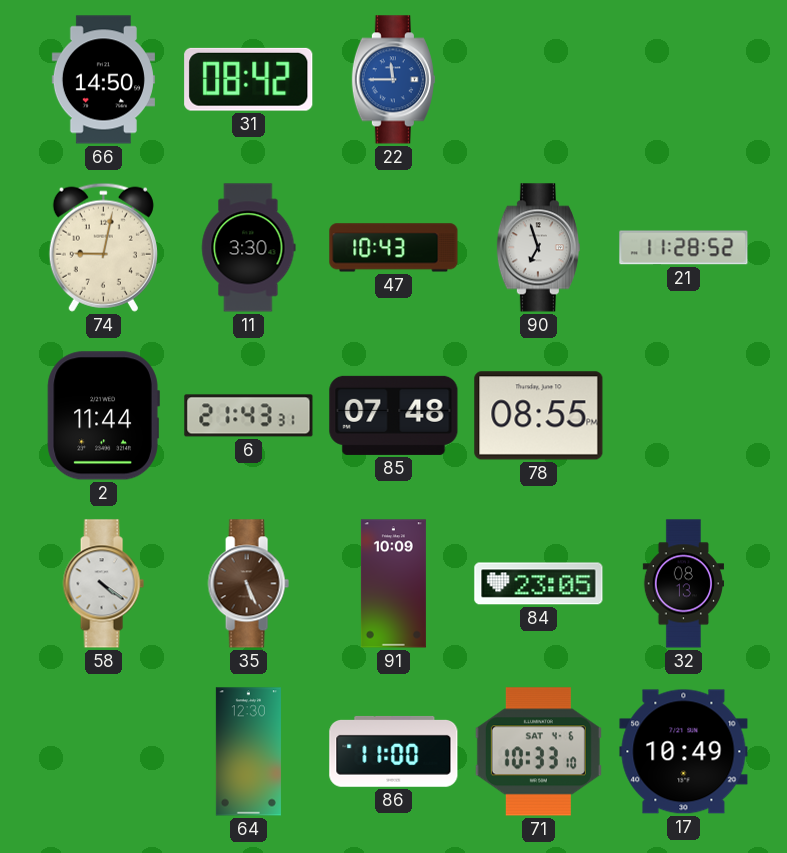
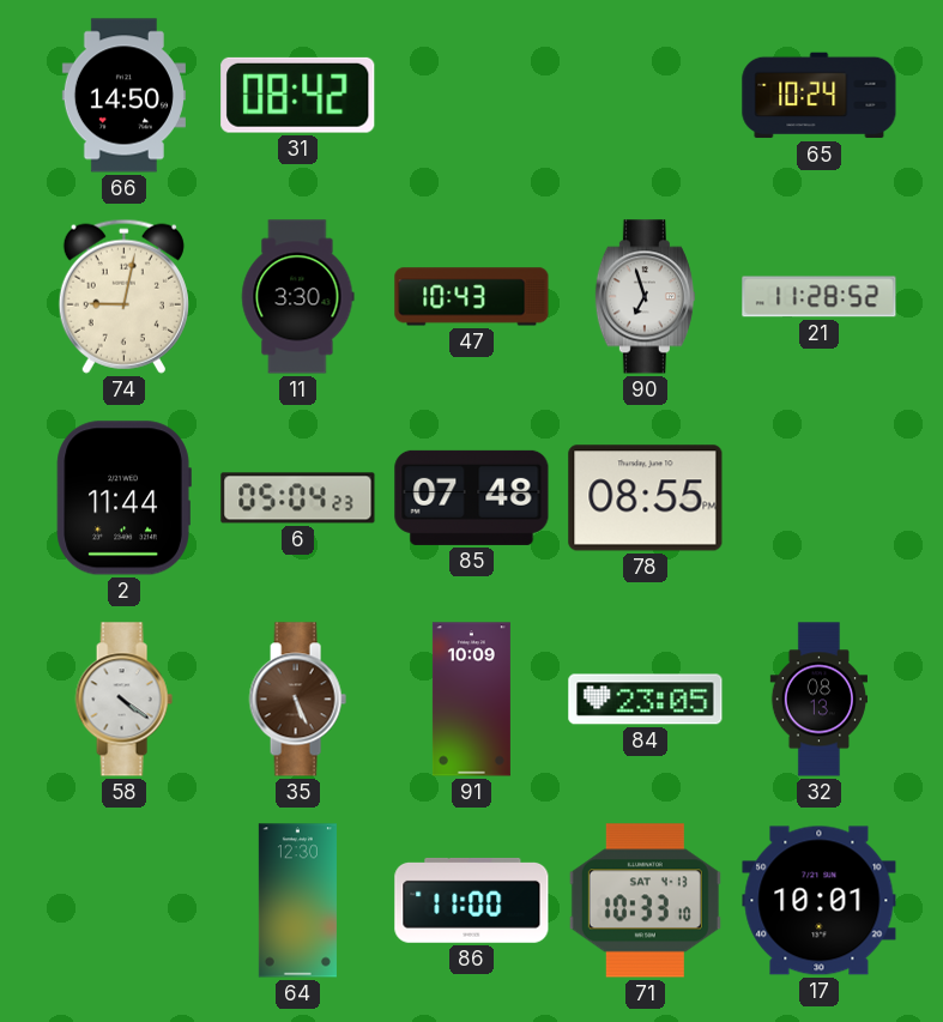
22: 11:45 -> none
65: none -> 10:24
6: 21:43 -> 05:04
71 date: SAT 4-6 -> SAT 4-13
17: 10:49 -> 10:01
